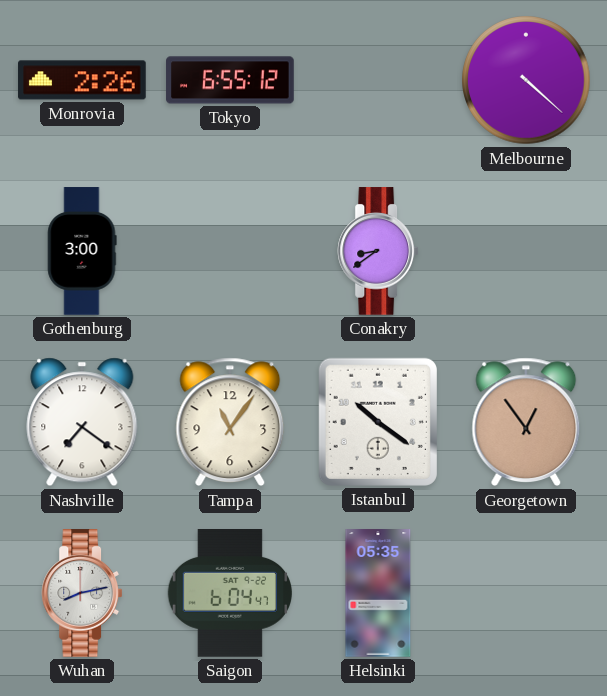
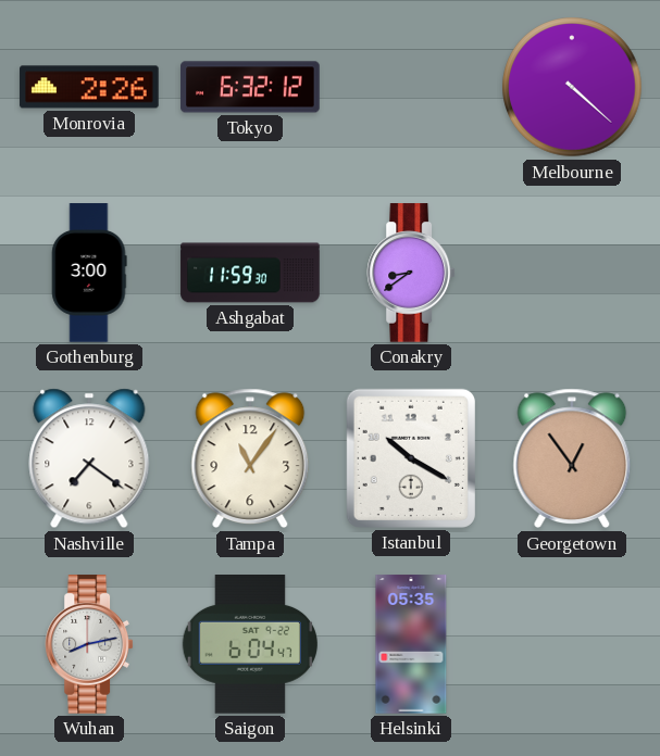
Tokyo: 6:55 -> 6:32
Ashgabat: none -> 11:59
Istanbul: 10:21 -> 10:20
